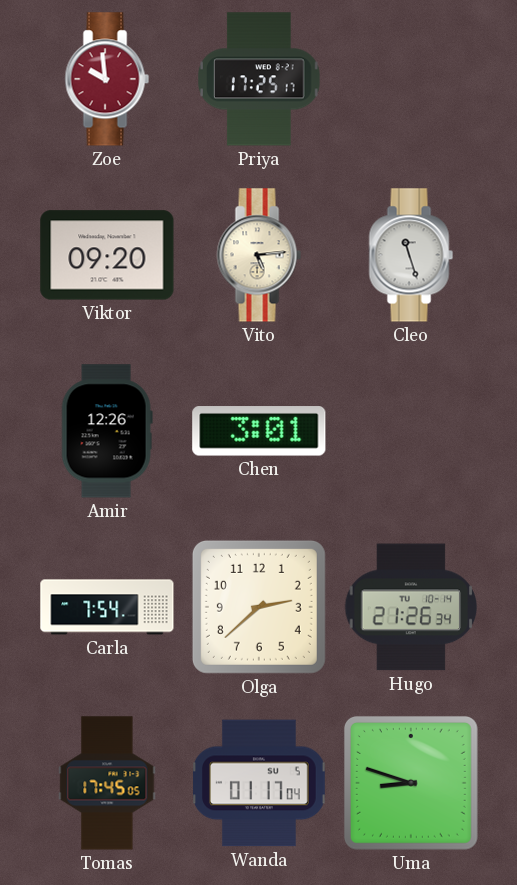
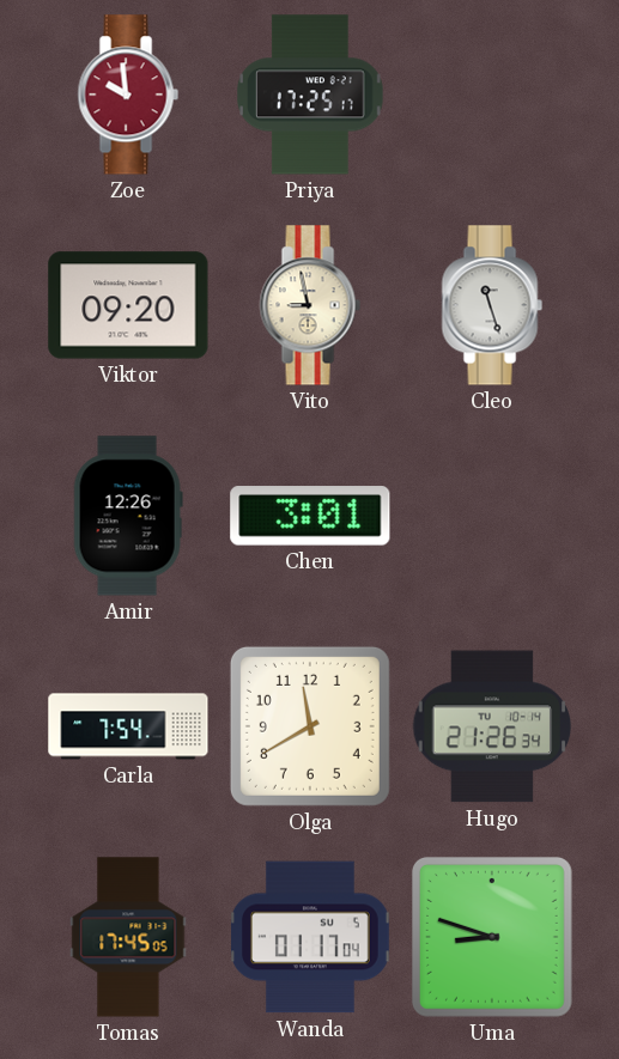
Vito: 5:14 -> 8:58
Olga: 2:38 -> 11:40
